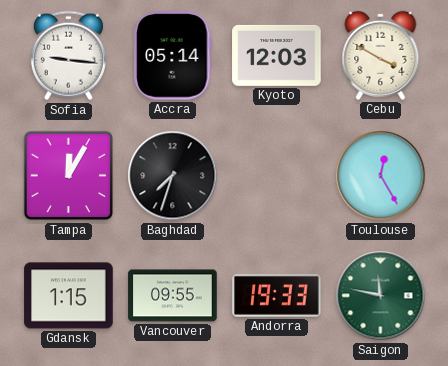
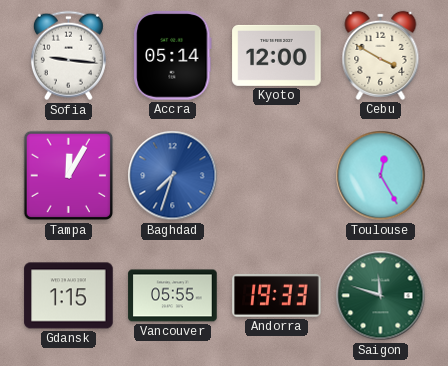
Kyoto: 12:03 -> 12:00
Baghdad dial: black -> blue
Vancouver: 09:55 -> 05:55
Saigon: 11:47 -> 11:48
